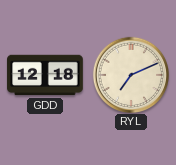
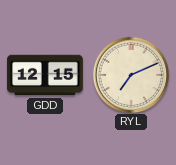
GDD: 12:18 -> 12:15
